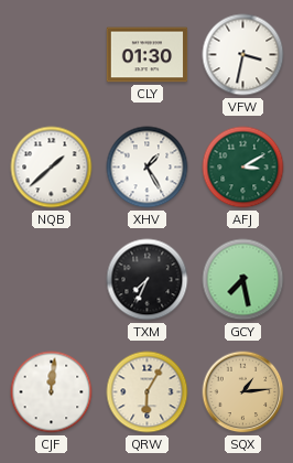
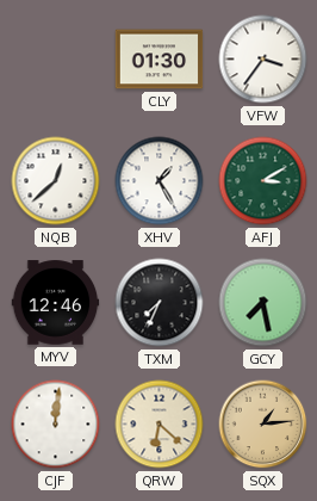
VFW: 3:32 -> 3:36
NQB: 1:38 -> 12:38
MYV: none -> 12:46
QRW: 6:05 -> 6:22
